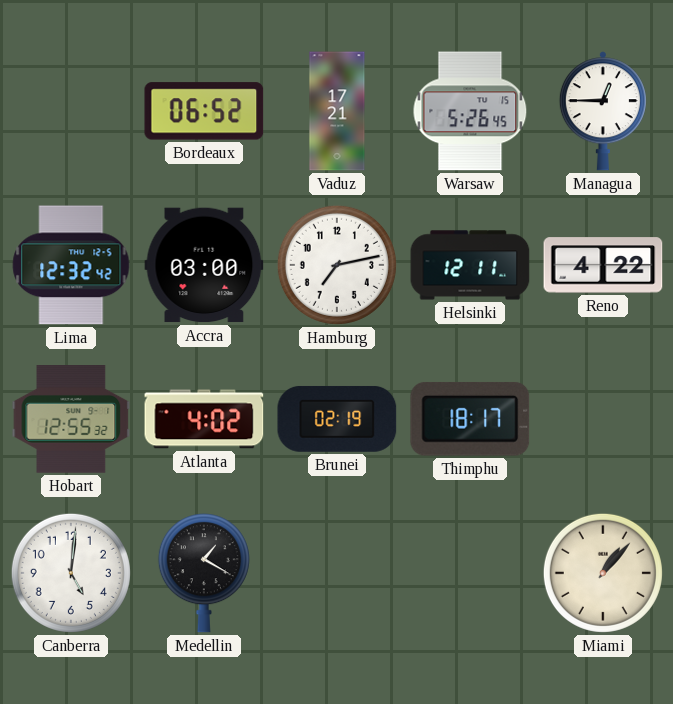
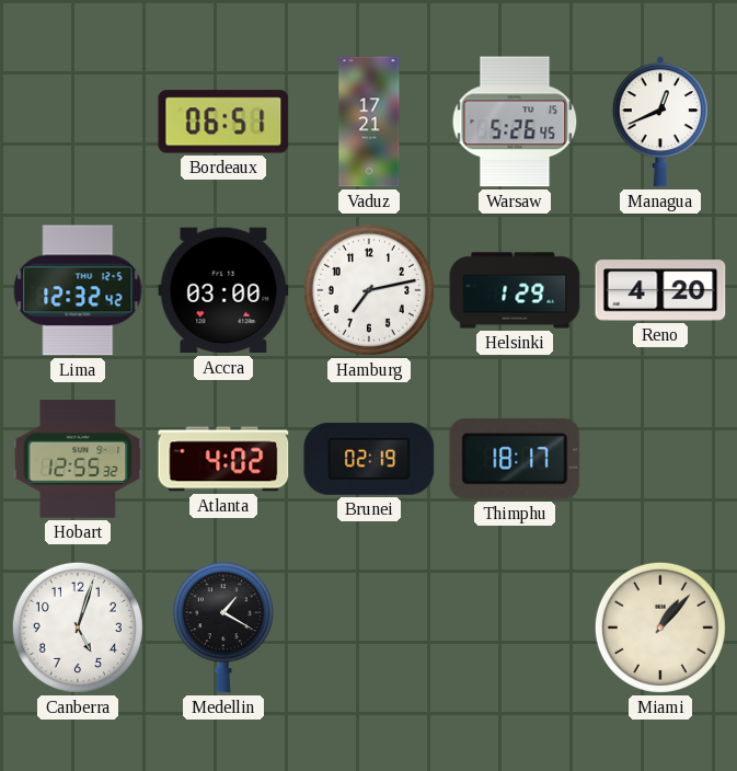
Bordeaux: 06:52 -> 06:51
Managua: 12:45 -> 12:41
Helsinki: 12:11 -> 1:29
Reno: 4:22 -> 4:20
Canberra: 5:01 -> 5:03
